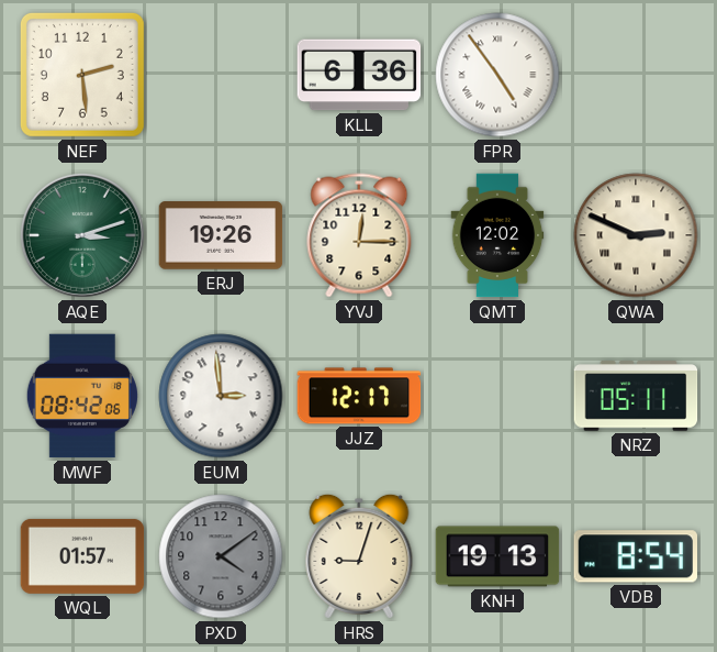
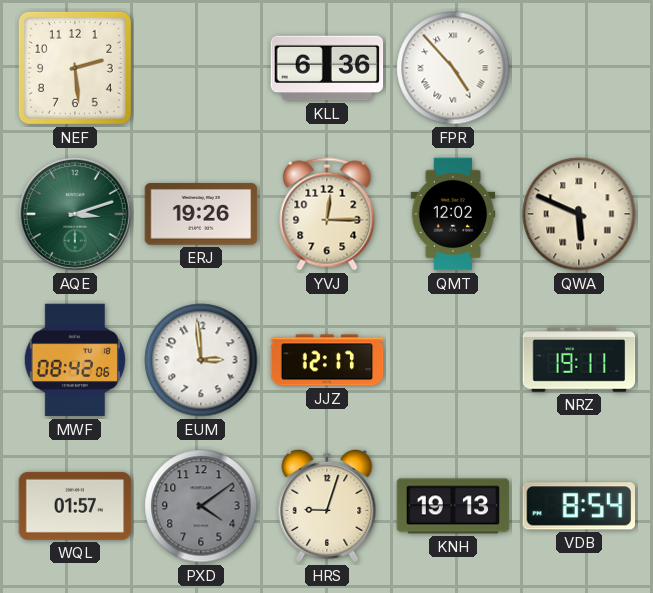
FPR: 4:54 -> 4:53
QWA: 2:49 -> 5:49
NRZ: 05:11 -> 19:11
